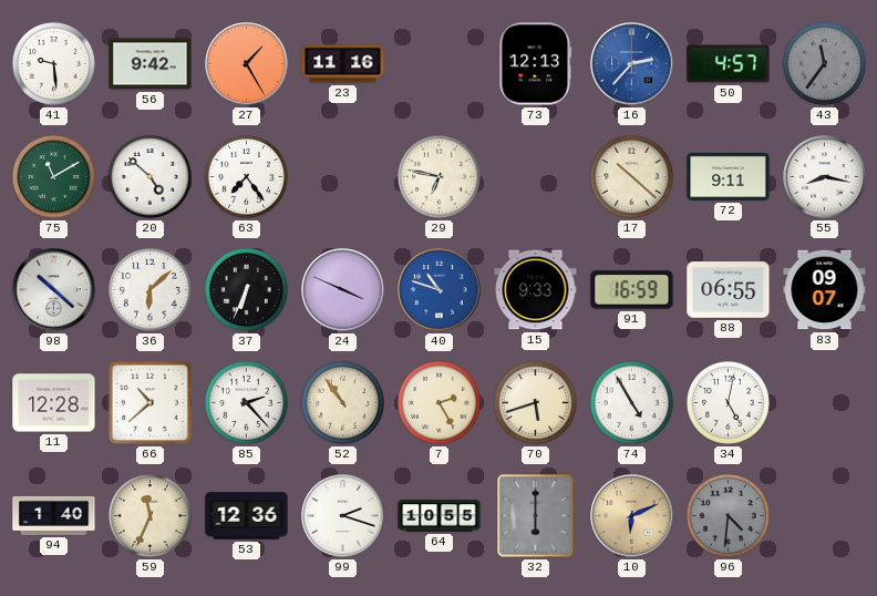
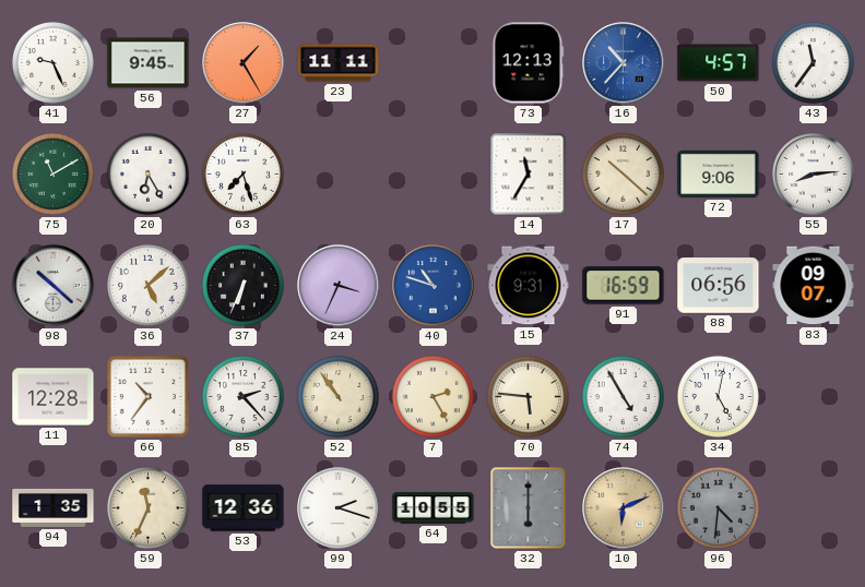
41: 9:29 -> 9:26
56: 9:42 -> 9:45
23: 11:16 -> 11:11
16: 2:37 -> 10:37
43 dial: grey -> white
20: 4:52 -> 6:25
63: 7:24 -> 7:27
29: 6:47 -> none
14: none -> 11:35
72: 9:11 -> 9:06
55: 8:17 -> 8:14
36: 6:08 -> 5:08
24: 3:49 -> 3:34
15: 9:33 -> 9:31
88: 06:55 -> 06:56
66: 10:38 -> 10:36
70: 5:42 -> 5:46
94: 1:40 -> 1:35
